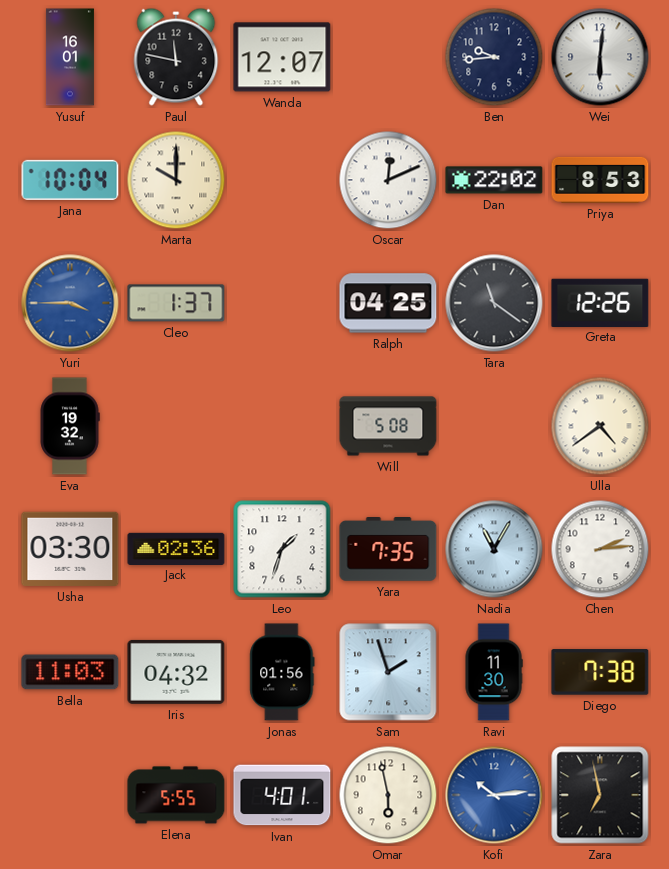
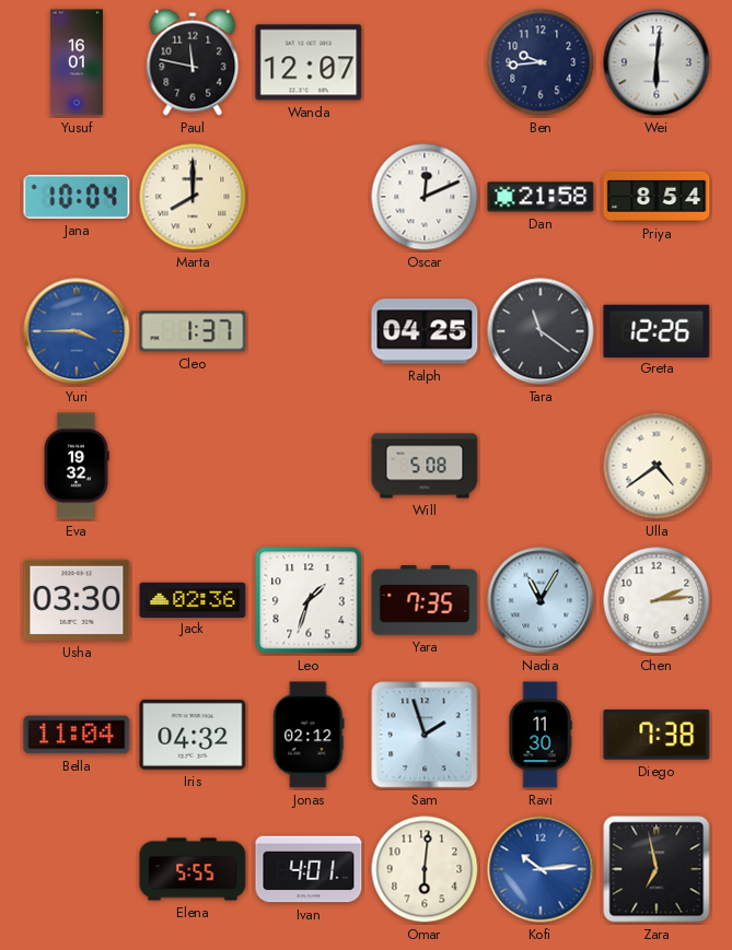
Marta: 10:00 -> 8:00
Dan: 22:02 -> 21:58
Priya: 8:53 -> 8:54
Bella: 11:03 -> 11:04
Jonas: 01:56 -> 02:12
Omar: 5:58 -> 6:01
